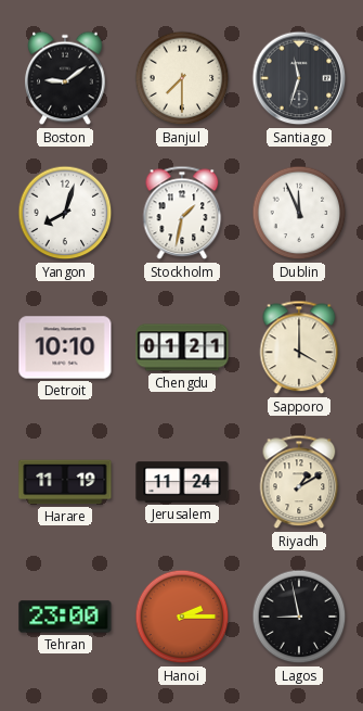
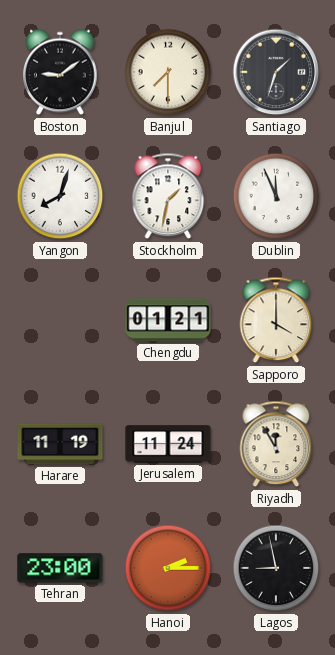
Santiago: 11:33 -> 1:33
Detroit: 10:10 -> none
Riyadh: 1:10 -> 11:55
